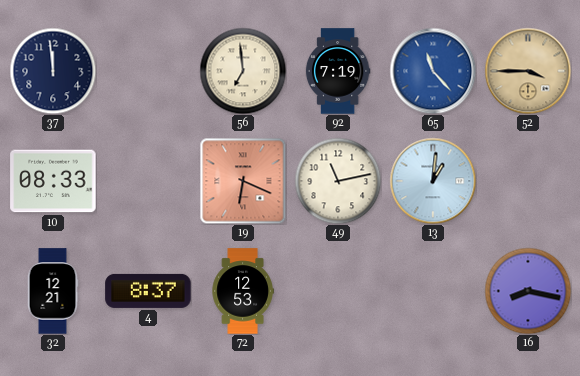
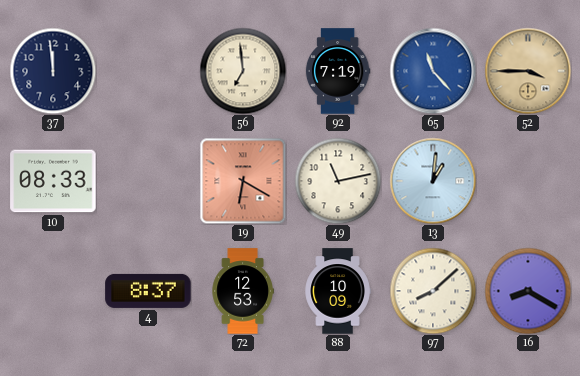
19: 6:19 -> 6:20
32: 12:21 -> none
88: none -> 10:09
97: none -> 8:08
16: 8:17 -> 8:20
